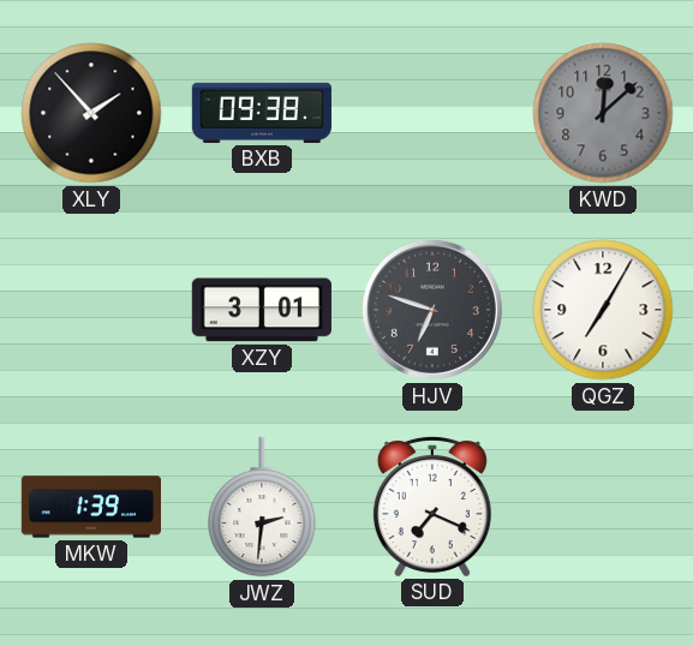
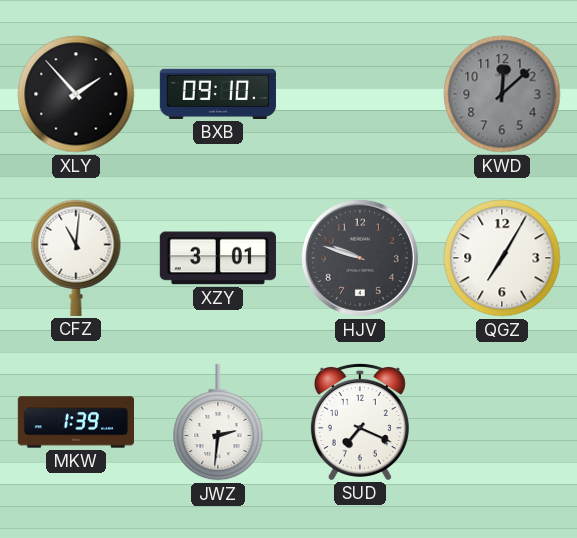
BXB: 09:38 -> 09:10
CFZ: none -> 11:01
HJV: 6:48 -> 9:48
